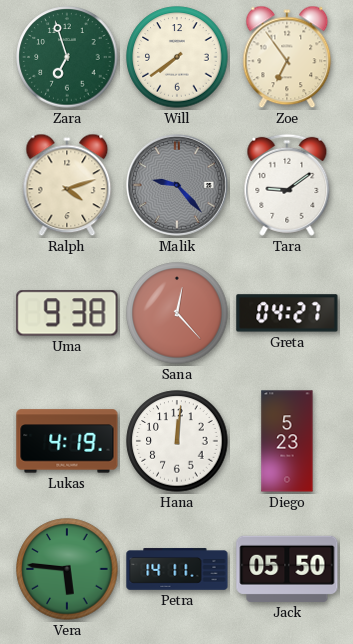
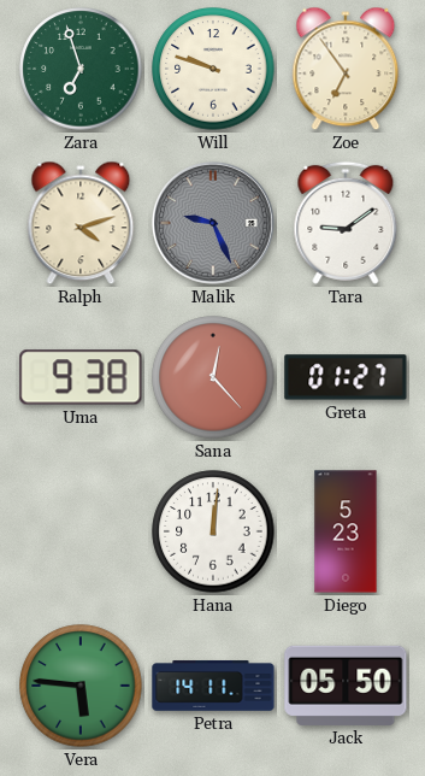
Will: 7:39 -> 9:48
Malik: 9:23 -> 9:26
Greta: 04:27 -> 01:27
Lukas: 4:19 -> none
